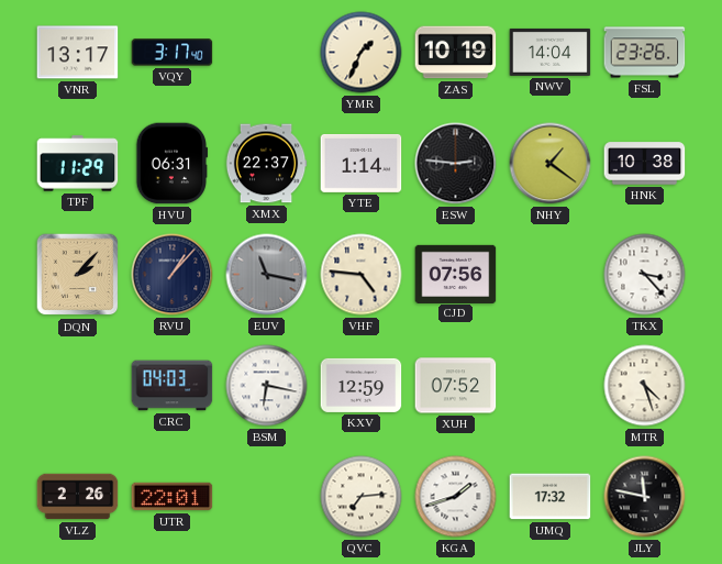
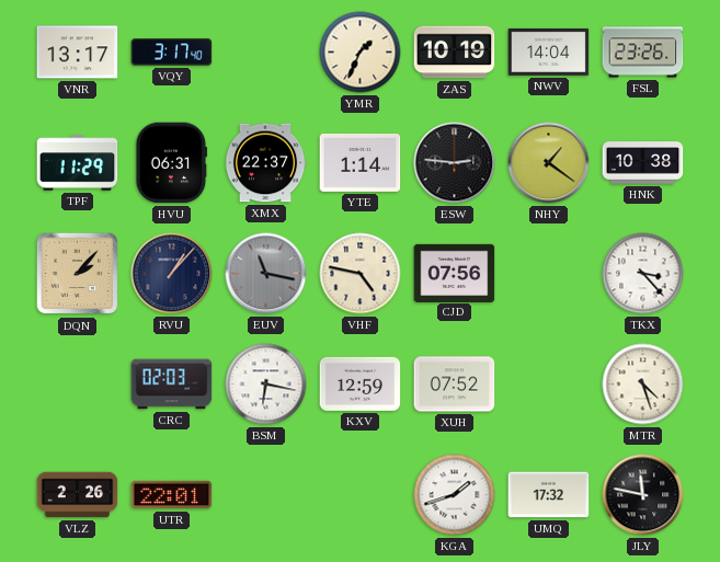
VHF: 4:46 -> 4:47
CRC: 04:03 -> 02:03
QVC: 7:14 -> none
